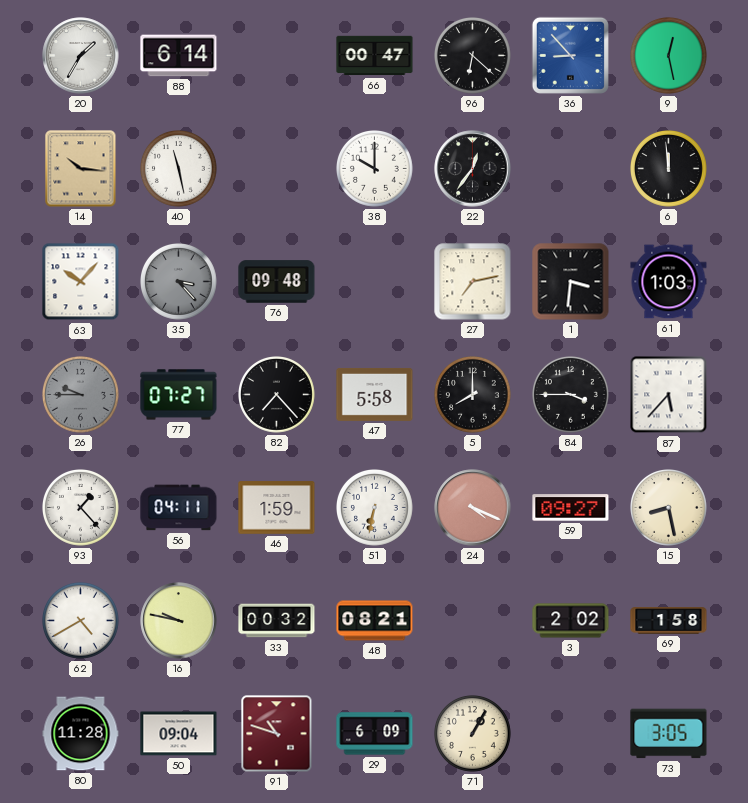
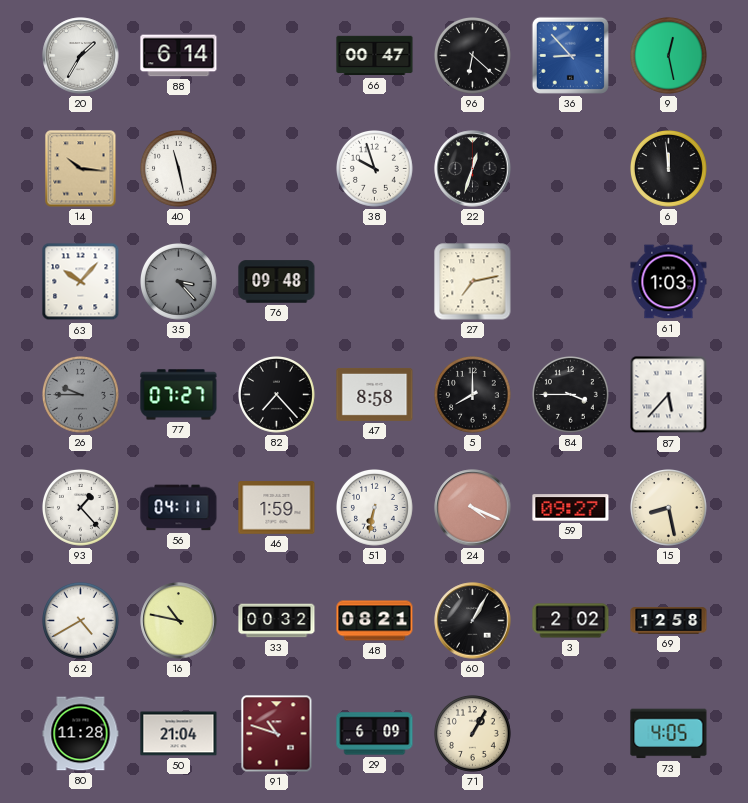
38: 10:00 -> 9:57
22: 12:36 -> 12:33
1: 3:31 -> none
47: 5:58 -> 8:58
16: 9:47 -> 10:47
60: none -> 1:05
69: 1:58 -> 12:58
50: 09:04 -> 21:04
73: 3:05 -> 4:05
